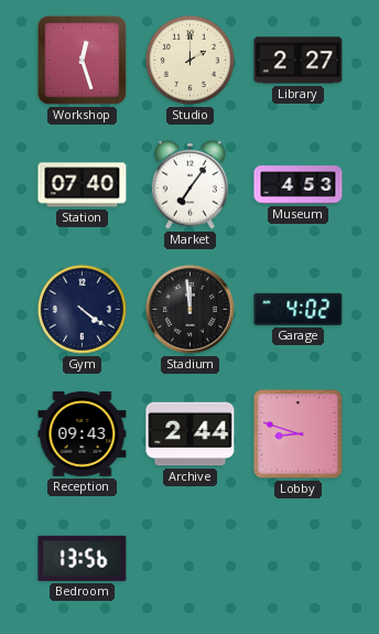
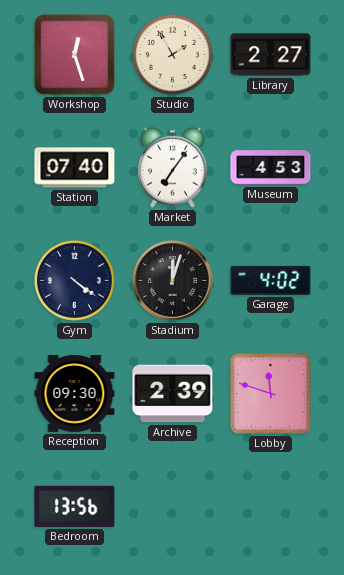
Studio: 2:00 -> 1:55
Stadium: 11:59 -> 12:03
Reception: 09:43 -> 09:30
Archive: 2:44 -> 2:39
Lobby: 8:48 -> 11:48
